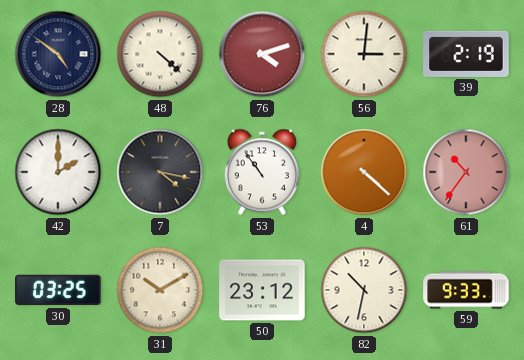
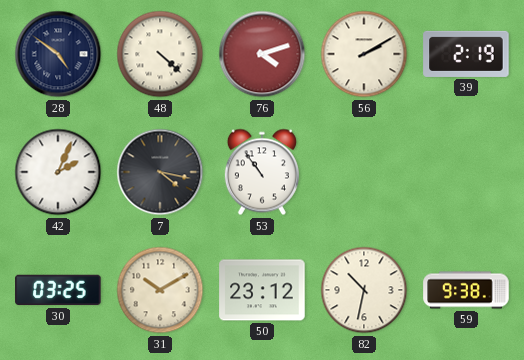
56: 3:01 -> 2:10
42: 2:00 -> 2:04
4: 4:22 -> none
61: 10:36 -> none
59: 9:33 -> 9:38
